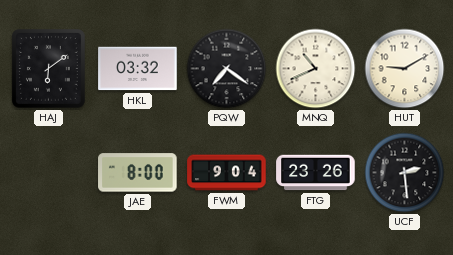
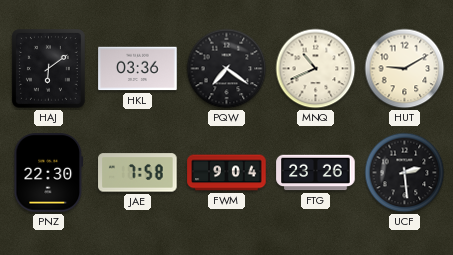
HKL: 03:32 -> 03:36
PNZ: none -> 22:30
JAE: 8:00 -> 7:58
